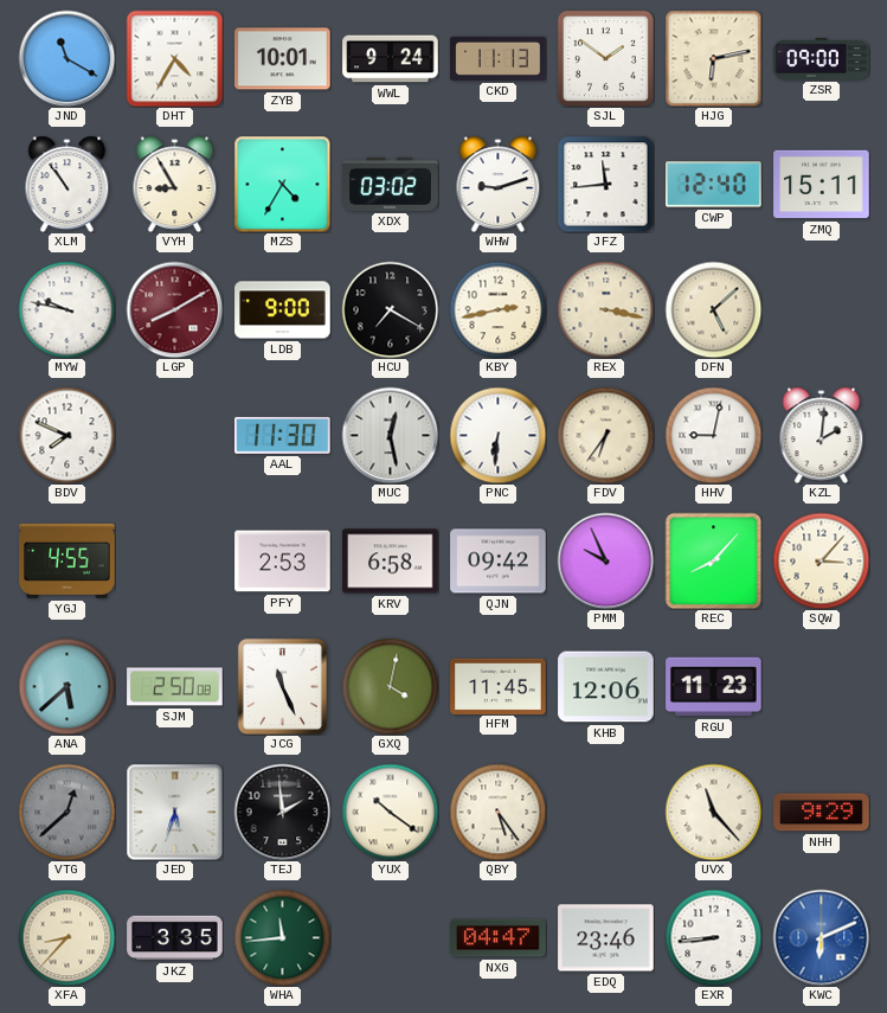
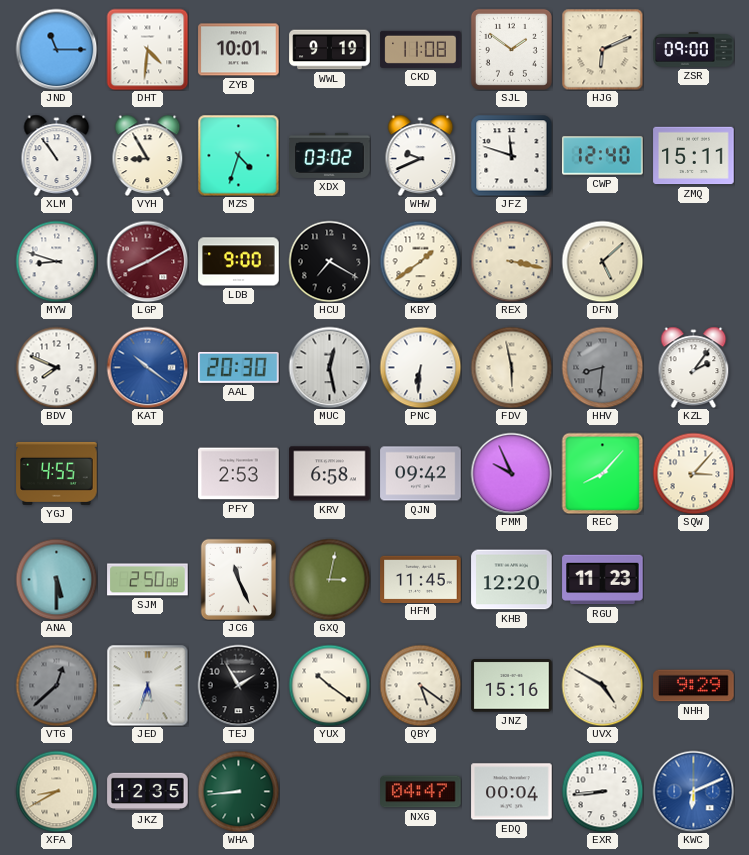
JND: 11:20 -> 11:15
DHT: 4:35 -> 4:31
WWL: 9:24 -> 9:19
CKD: 11:13 -> 11:08
HJG: 6:13 -> 6:11
MZS: 4:35 -> 4:33
WHW: 9:12 -> 9:41
JFZ: 11:44 -> 11:48
MYW: 9:47 -> 8:48
KBY: 2:43 -> 1:39
KAT: none -> 10:21
AAL: 11:30 -> 20:30
FDV: 6:36 -> 5:58
HHV: 9:02 -> 8:31
HHV dial: white -> grey
KZL: 2:01 -> 2:06
ANA: 5:38 -> 5:30
GXQ: 4:02 -> 3:02
KHB: 12:06 -> 12:20
TEJ: 1:59 -> 1:55
QBY: 5:24 -> 5:21
JNZ: none -> 15:16
UVX: 11:23 -> 4:50
XFA: 8:37 -> 8:40
JKZ: 3:35 -> 12:35
WHA: 11:44 -> 8:44
EDQ: 23:46 -> 00:04
